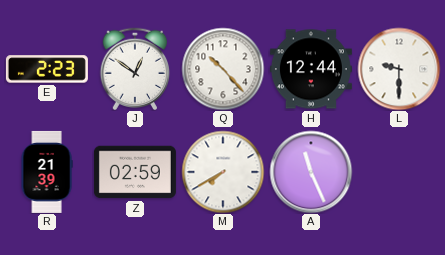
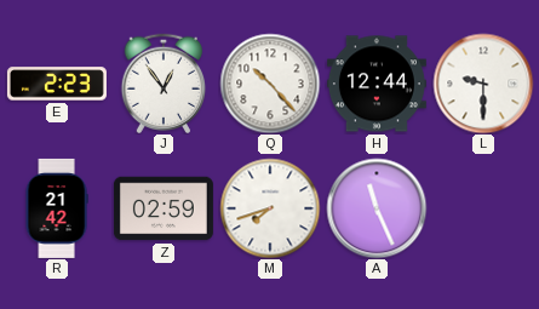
J: 12:51 -> 12:54
R: 21:39 -> 21:42
M: 7:40 -> 7:42
